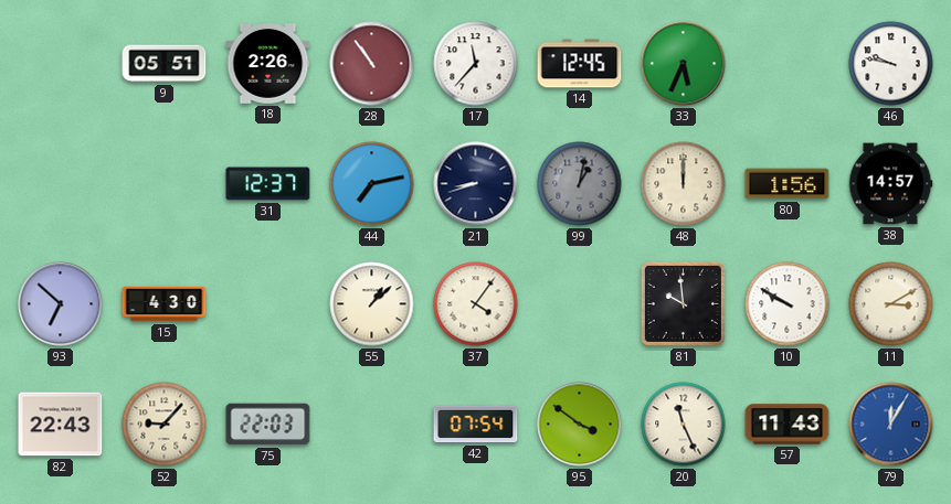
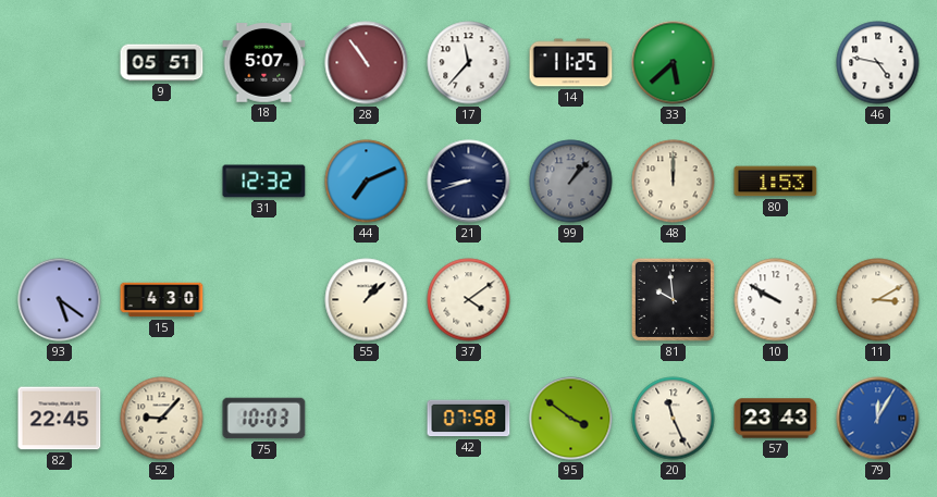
18: 2:26 -> 5:07
14: 12:45 -> 11:25
33: 5:34 -> 5:38
46: 9:47 -> 4:47
31: 12:37 -> 12:32
44: 7:13 -> 7:11
99: 1:02 -> 1:07
80: 1:56 -> 1:53
38: 14:57 -> none
93: 6:52 -> 5:21
37: 4:06 -> 4:09
82: 22:43 -> 22:45
75: 22:03 -> 10:03
42: 07:54 -> 07:58
57: 11:43 -> 23:43
